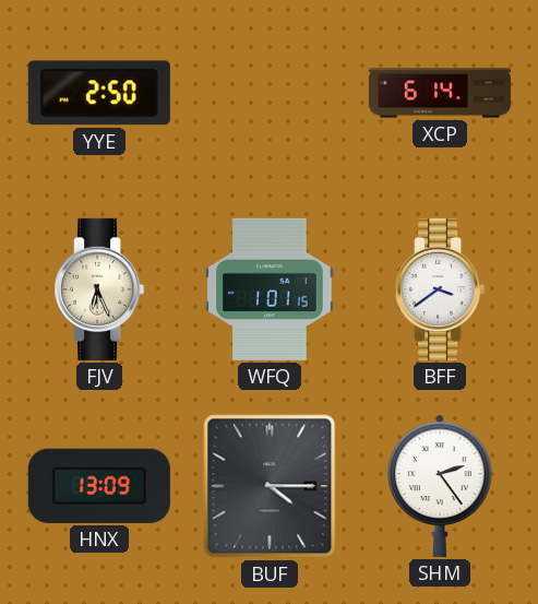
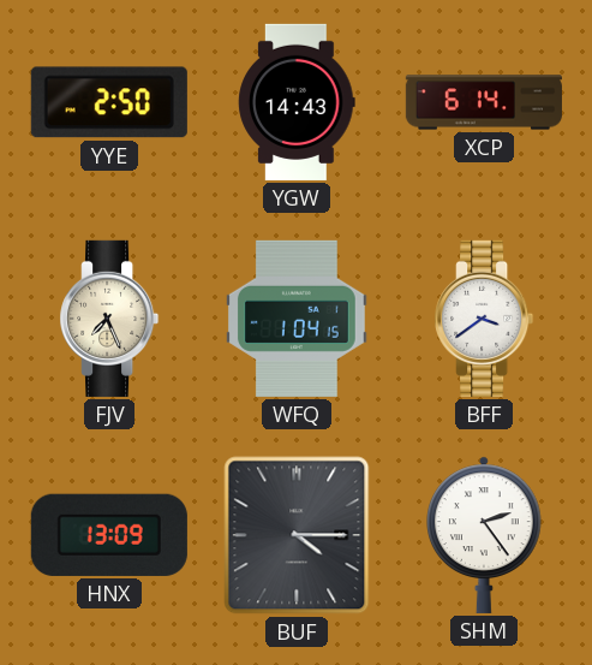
YGW: none -> 14:43
FJV: 6:26 -> 7:26
WFQ: 1:01 -> 1:04
